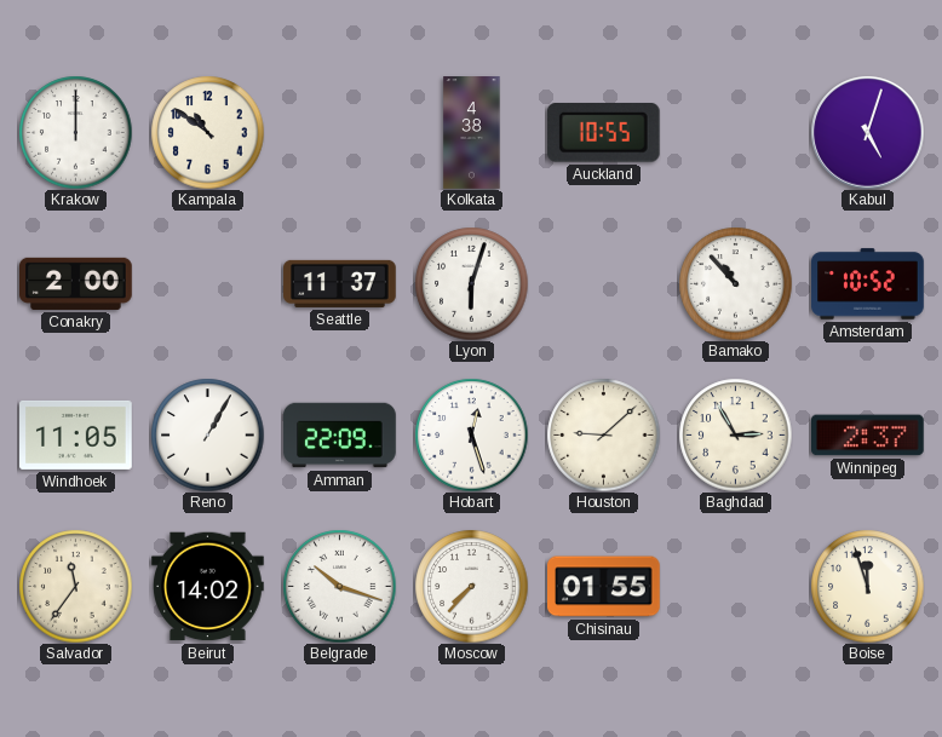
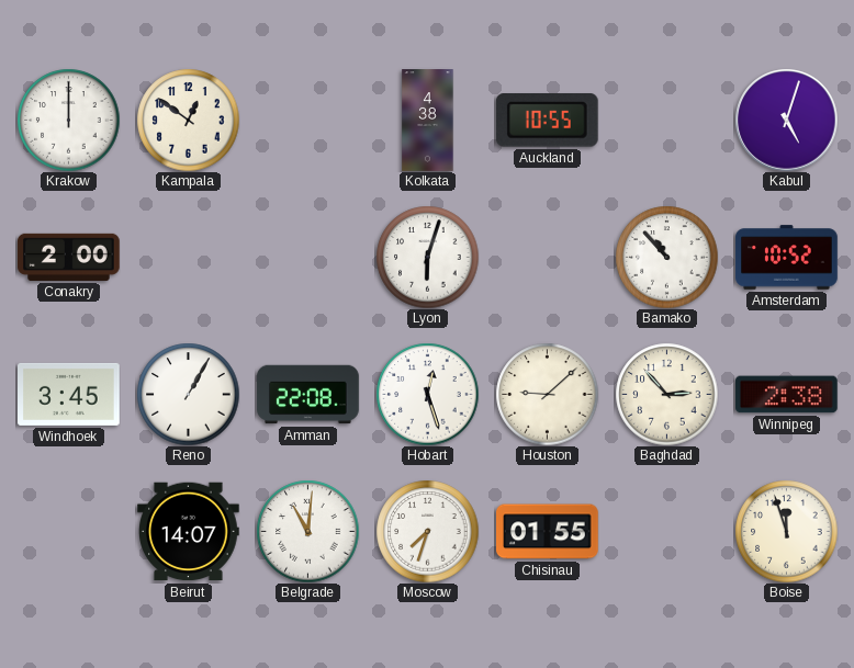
Kampala: 10:51 -> 12:51
Seattle: 11:37 -> none
Windhoek: 11:05 -> 3:45
Amman: 22:09 -> 22:08
Baghdad: 2:55 -> 2:53
Winnipeg: 2:37 -> 2:38
Salvador: 11:36 -> none
Beirut: 14:02 -> 14:07
Belgrade: 10:18 -> 11:01
Moscow: 7:37 -> 7:33
